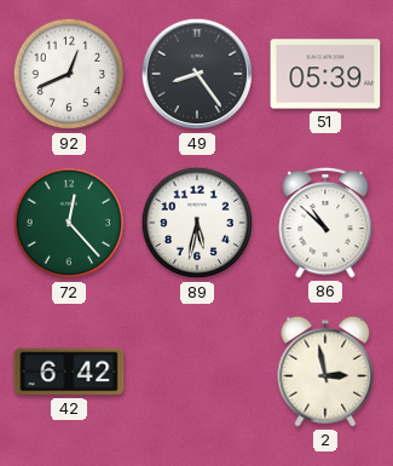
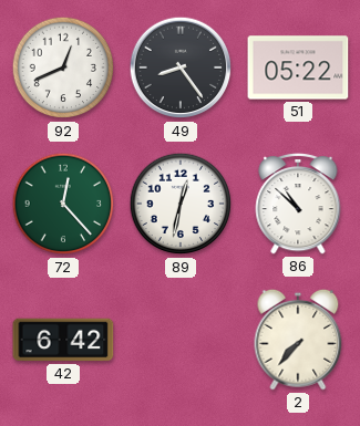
51: 05:39 -> 05:22
89: 5:32 -> 12:32
2: 2:58 -> 7:37
